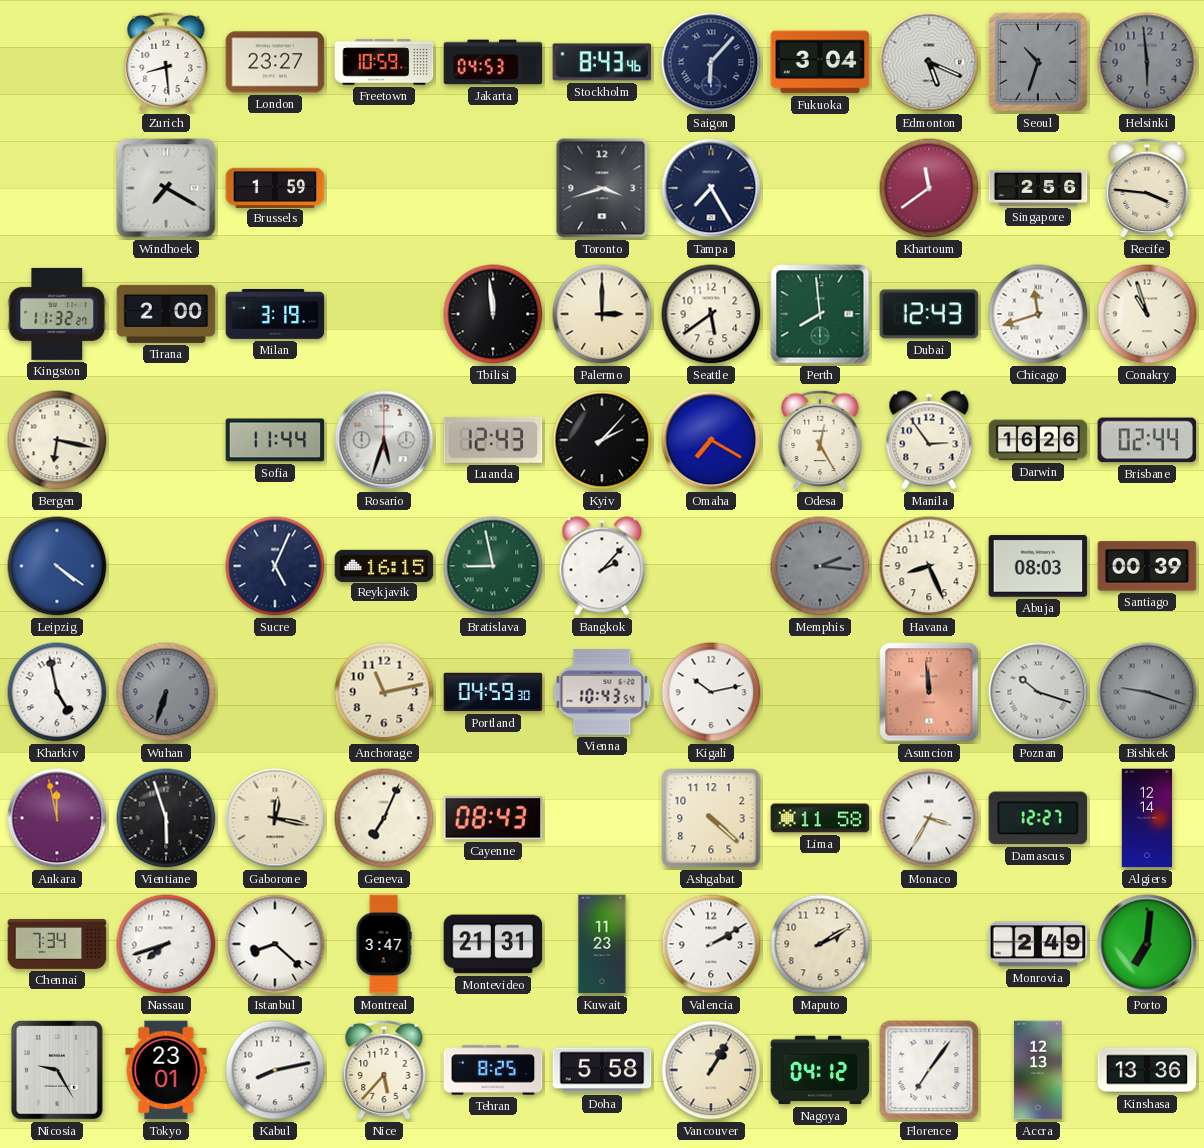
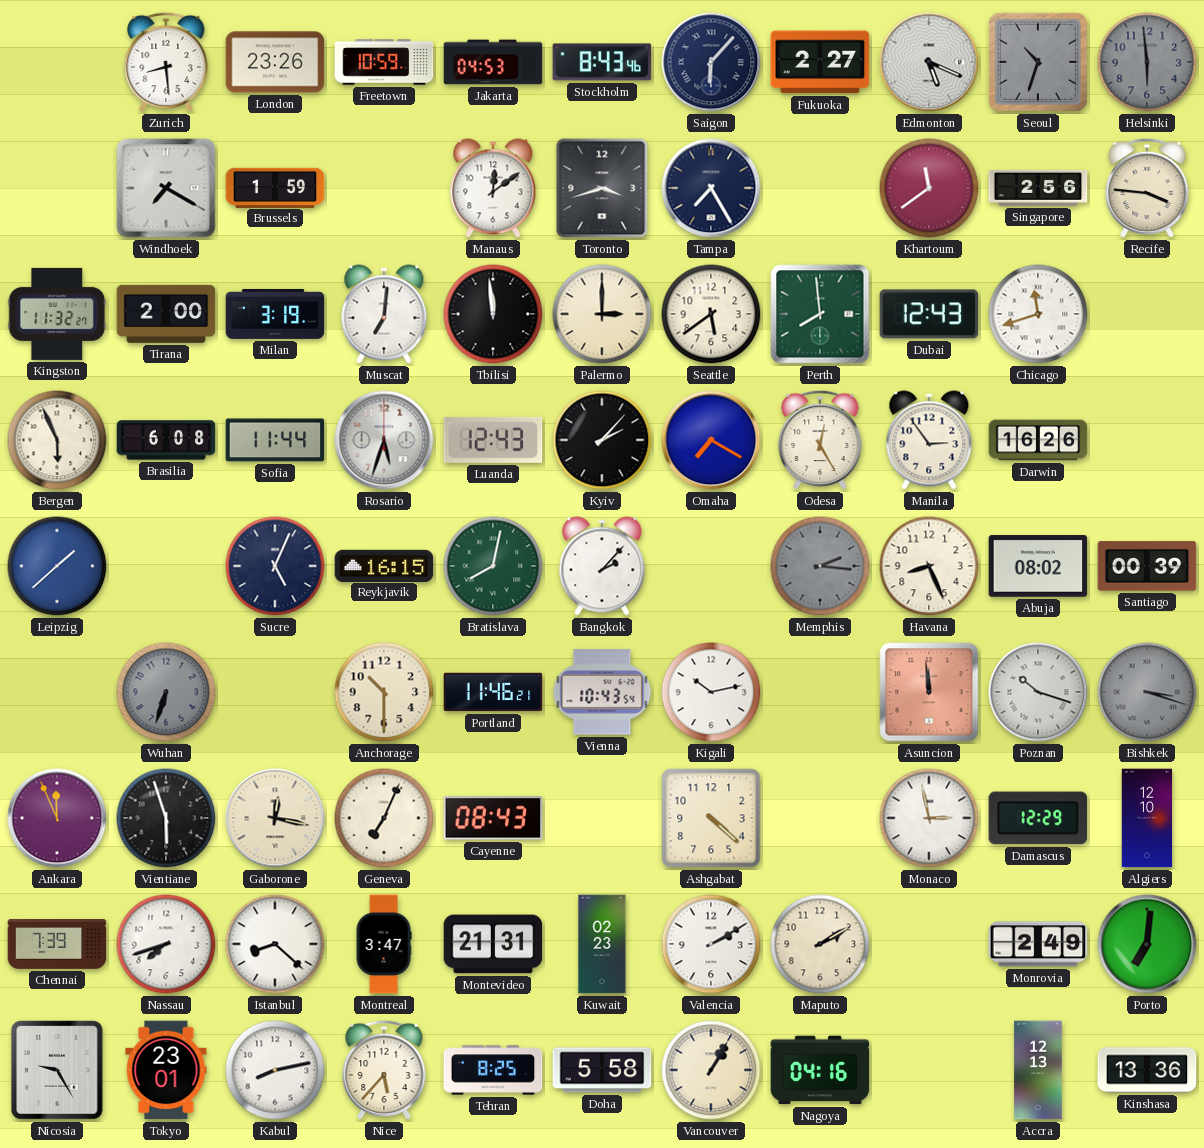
London: 23:27 -> 23:26
Fukuoka: 3:04 -> 2:27
Manaus: none -> 12:09
Muscat: none -> 7:01
Conakry: 10:57 -> none
Bergen: 6:17 -> 5:56
Brasilia: none -> 6:08
Brisbane: 02:44 -> none
Leipzig: 4:21 -> 1:38
Bratislava: 8:58 -> 8:02
Abuja: 08:03 -> 08:02
Kharkiv: 4:58 -> none
Anchorage: 11:13 -> 10:30
Portland: 04:59 -> 11:46
Bishkek: 9:18 -> 3:18
Ankara: 11:58 -> 11:56
Lima: 11:58 -> none
Monaco: 3:35 -> 2:58
Damascus: 12:27 -> 12:29
Algiers: 12:14 -> 12:10
Chennai: 7:34 -> 7:39
Kuwait: 11:23 -> 02:23
Nagoya: 04:12 -> 04:16
Florence: 7:06 -> none
